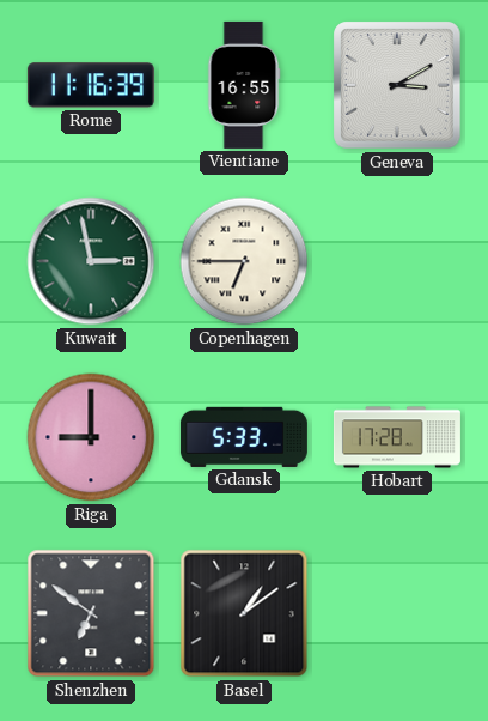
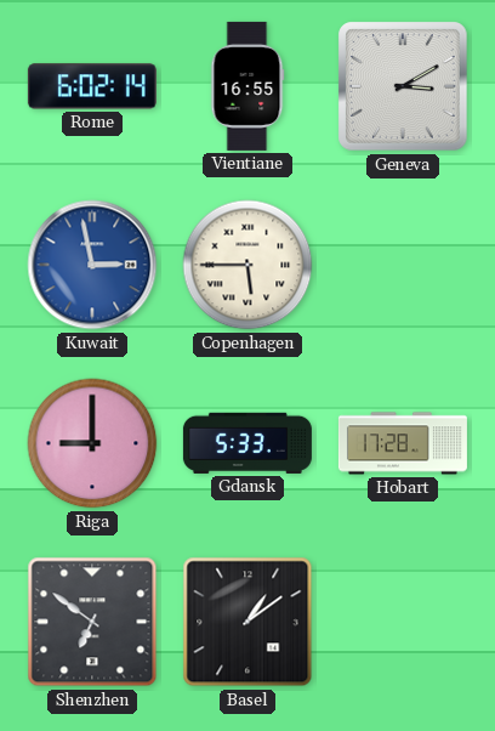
Rome: 11:16 -> 6:02
Kuwait dial: green -> blue
Copenhagen: 6:45 -> 5:45
